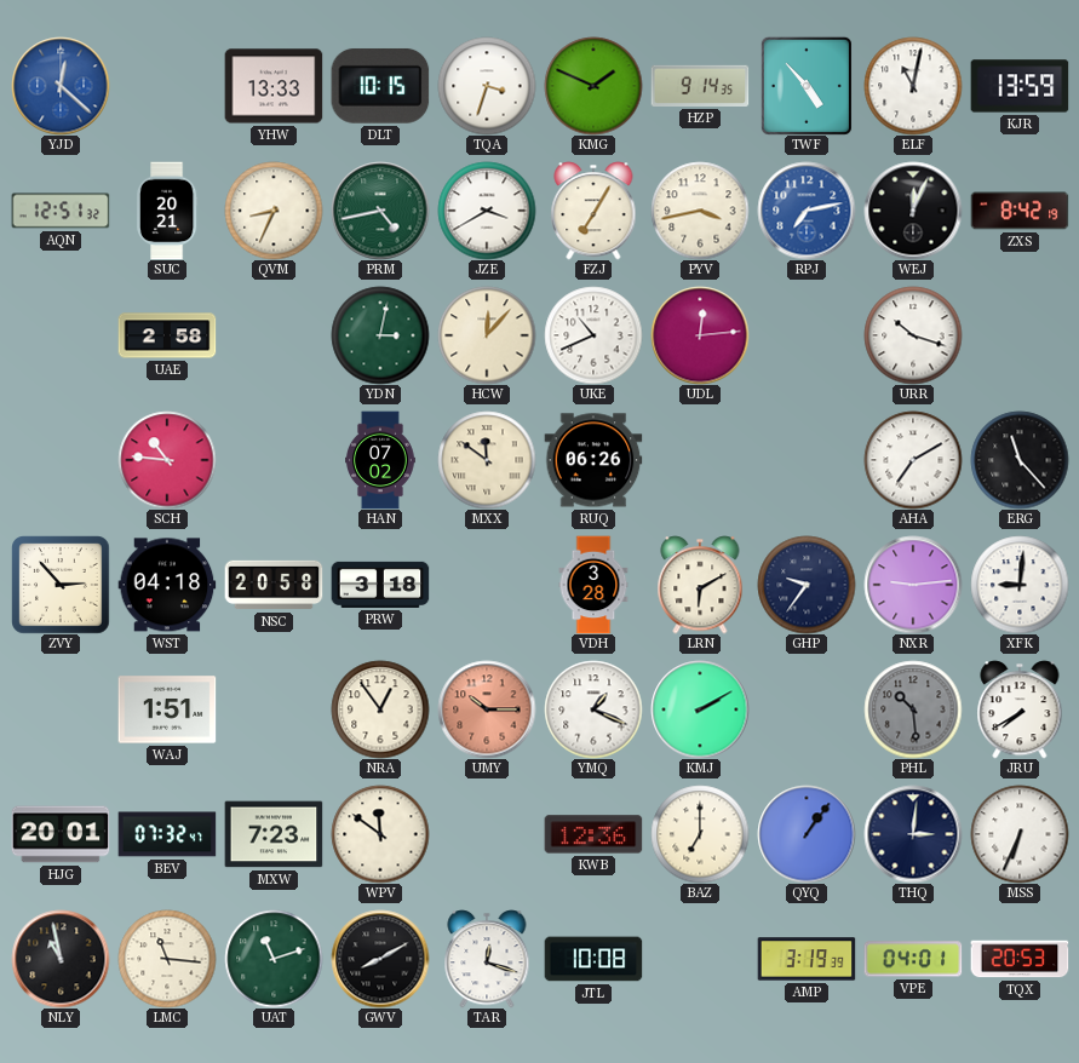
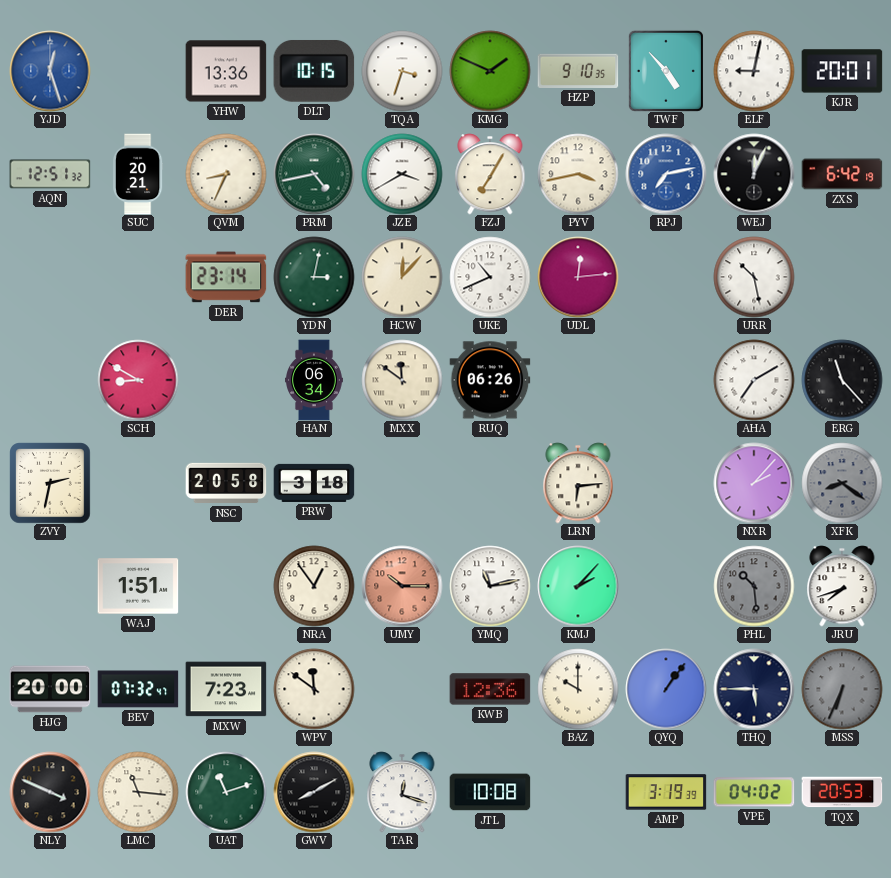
YJD: 12:22 -> 12:27
YHW: 13:33 -> 13:36
HZP: 9:14 -> 9:10
ELF: 11:02 -> 9:02
KJR: 13:59 -> 20:01
ZXS: 8:42 -> 6:42
UAE: 2:58 -> none
DER: none -> 23:14
URR: 10:18 -> 10:28
SCH: 10:46 -> 8:50
HAN: 07:02 -> 06:34
ZVY: 2:53 -> 2:32
WST: 04:18 -> none
VDH: 3:28 -> none
LRN: 6:10 -> 6:14
GHP: 9:36 -> none
NXR: 9:14 -> 2:07
XFK: 9:01 -> 8:21
XFK dial: white -> grey
YMQ: 1:19 -> 11:13
KMJ: 2:10 -> 2:07
JRU: 7:40 -> 7:42
HJG: 20:01 -> 20:00
BAZ: 7:00 -> 10:00
THQ: 3:01 -> 5:45
MSS dial: white -> grey
NLY: 10:58 -> 3:49
VPE: 04:01 -> 04:02
